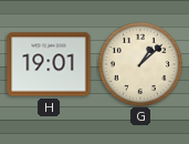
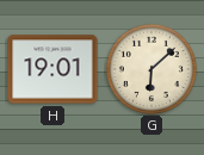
G: 1:08 -> 6:08
